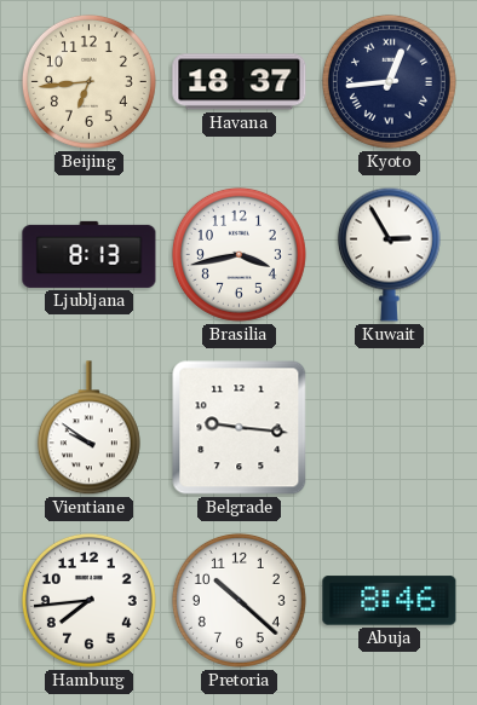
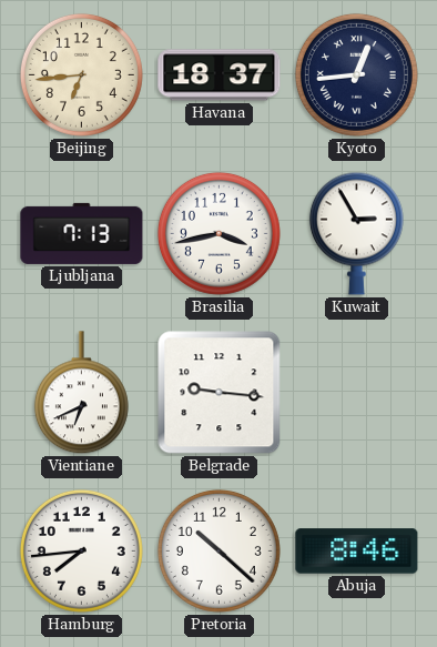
Ljubljana: 8:13 -> 7:13
Vientiane: 9:51 -> 6:41
